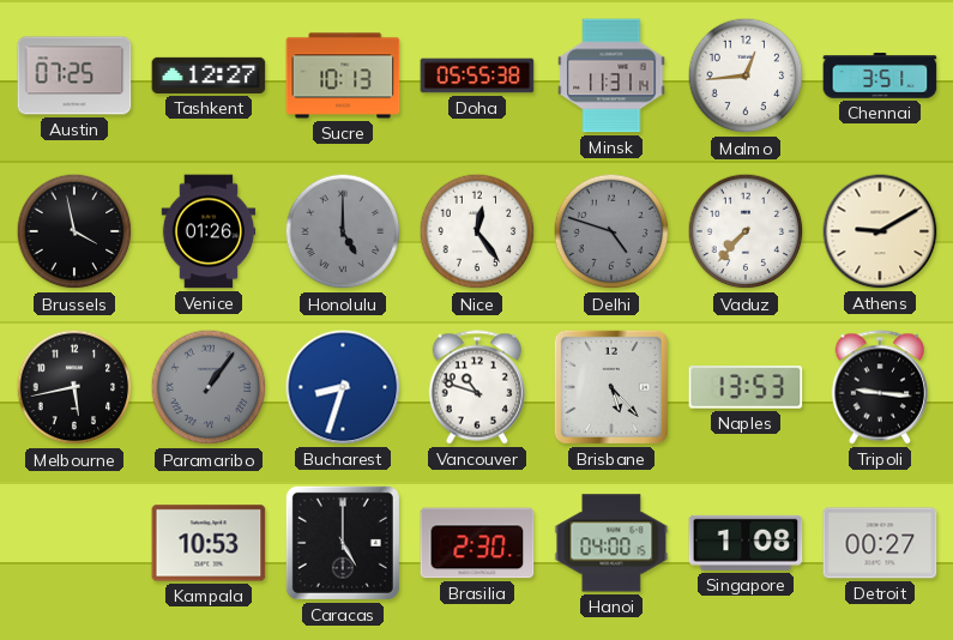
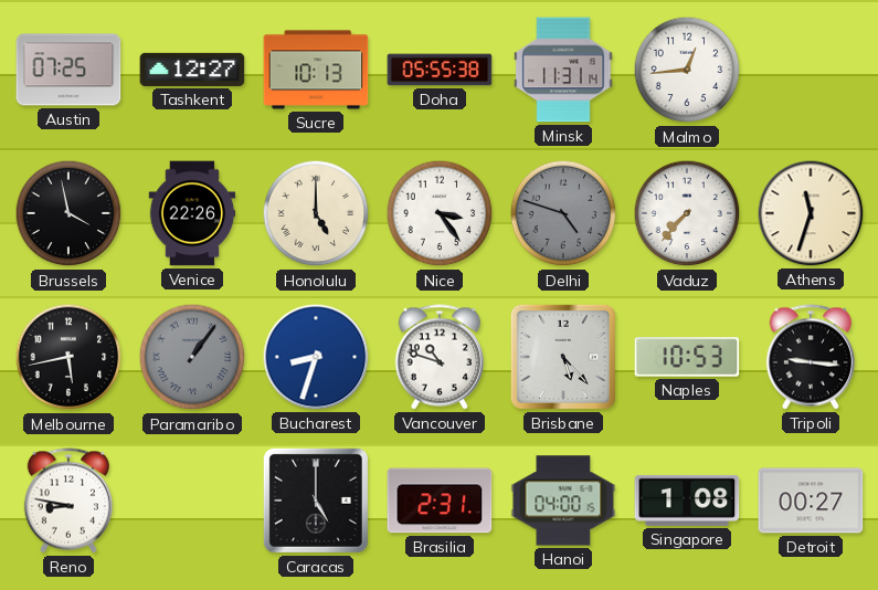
Chennai: 3:51 -> none
Venice: 01:26 -> 22:26
Honolulu dial: grey -> cream
Nice: 12:24 -> 3:24
Athens: 9:10 -> 11:33
Naples: 13:53 -> 10:53
Reno: none -> 8:47
Kampala: 10:53 -> none
Brasilia: 2:30 -> 2:31
